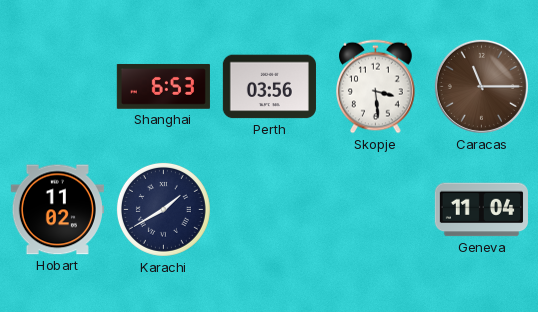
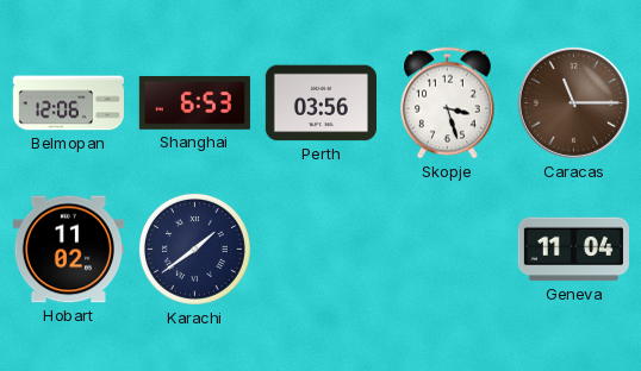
Belmopan: none -> 12:06
Skopje: 3:29 -> 3:27
Karachi: 1:40 -> 1:39
